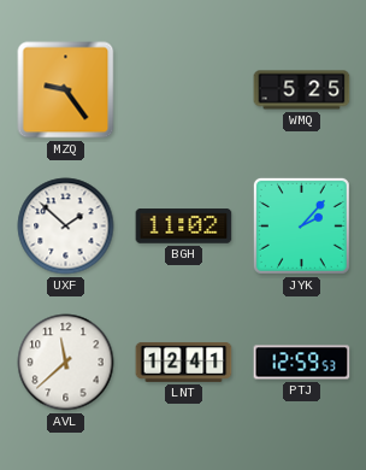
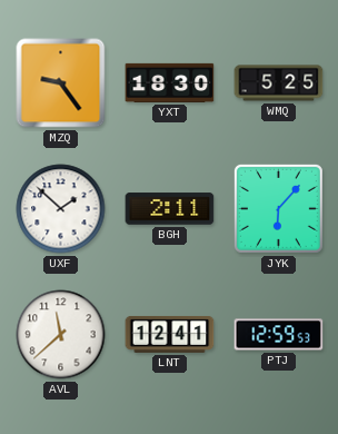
YXT: none -> 18:30
BGH: 11:02 -> 2:11
JYK: 2:07 -> 6:07
